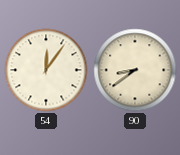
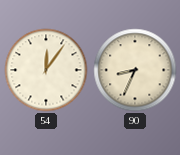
90: 8:39 -> 8:34
